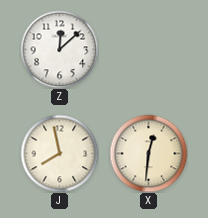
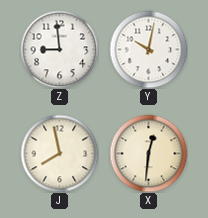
Z: 12:08 -> 8:59
Y: none -> 10:02
